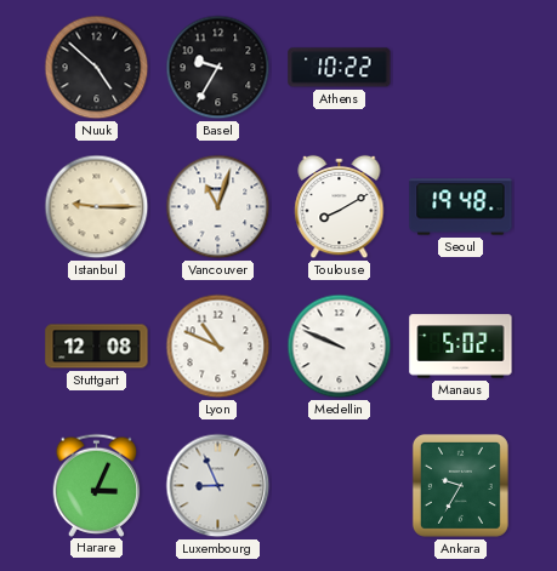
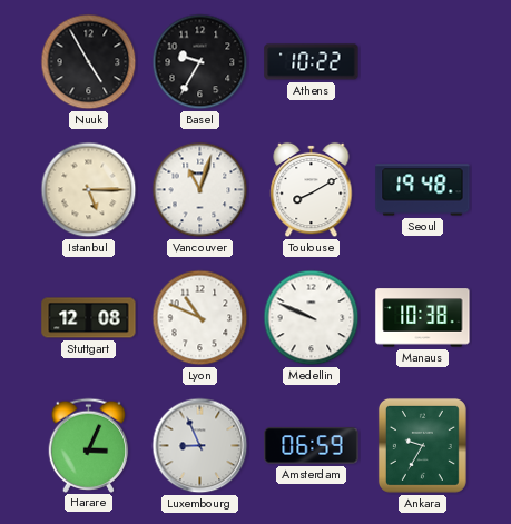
Nuuk: 4:52 -> 4:55
Istanbul: 9:15 -> 5:15
Manaus: 5:02 -> 10:38
Amsterdam: none -> 06:59
